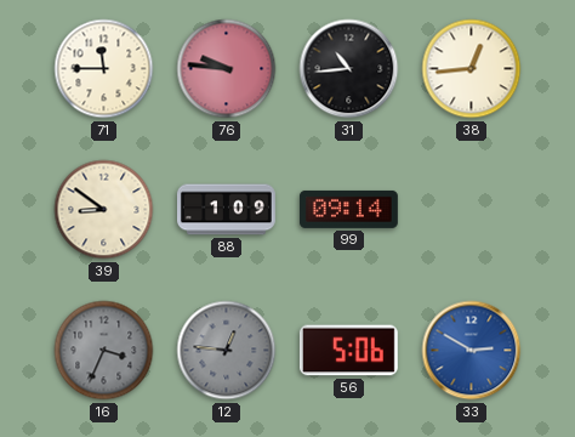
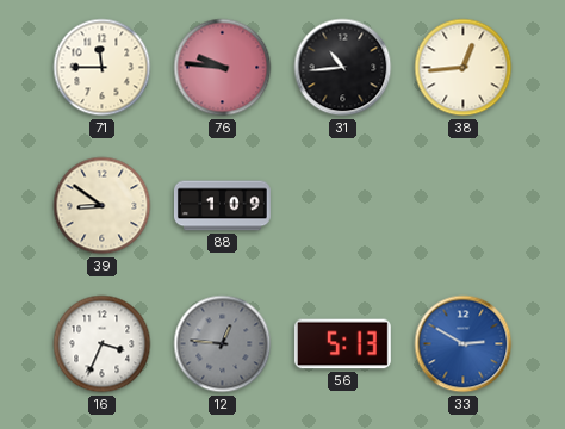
99: 09:14 -> none
16 dial: grey -> white
56: 5:06 -> 5:13
